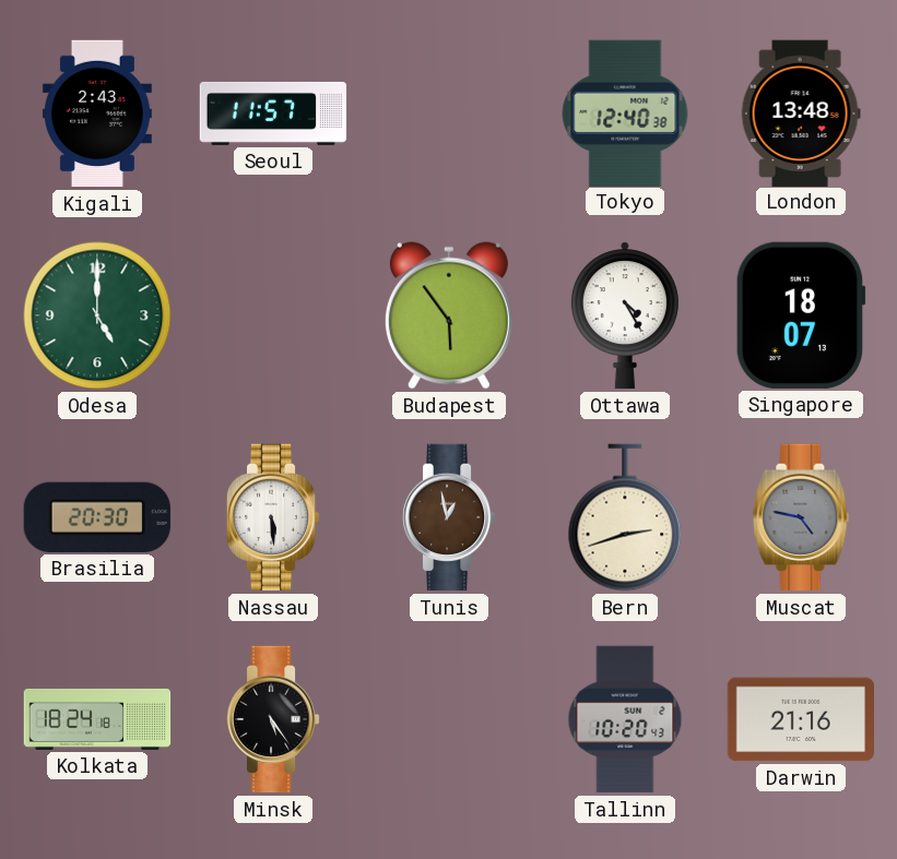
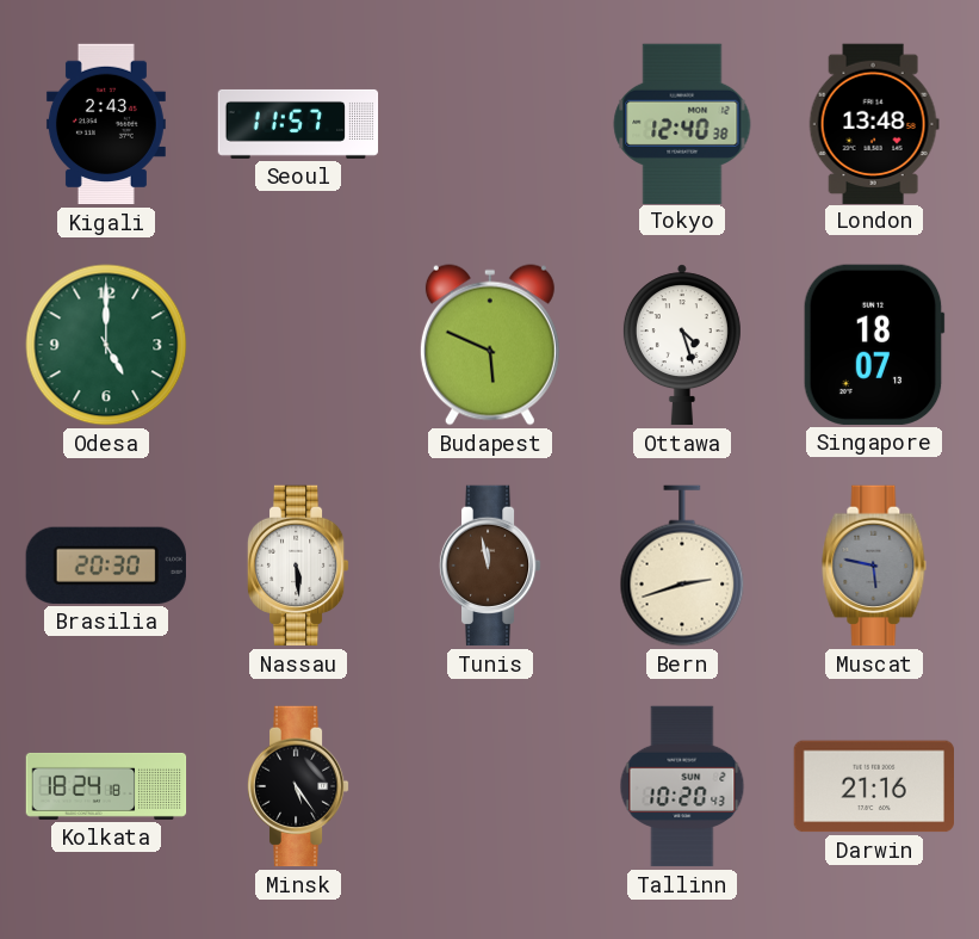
Budapest: 5:54 -> 5:49
Ottawa: 4:25 -> 4:27
Tunis: 12:58 -> 11:58
Muscat: 4:47 -> 5:47
